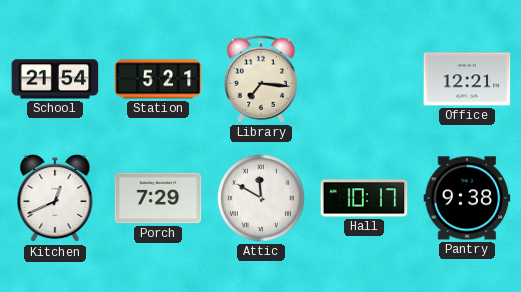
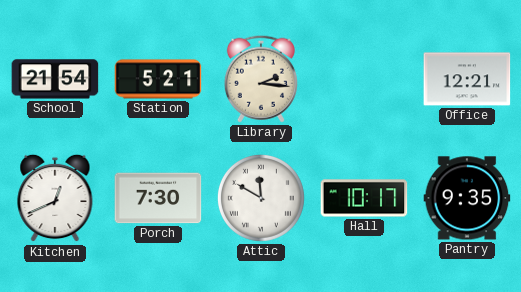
Library: 7:16 -> 2:16
Porch: 7:29 -> 7:30
Pantry: 9:38 -> 9:35
